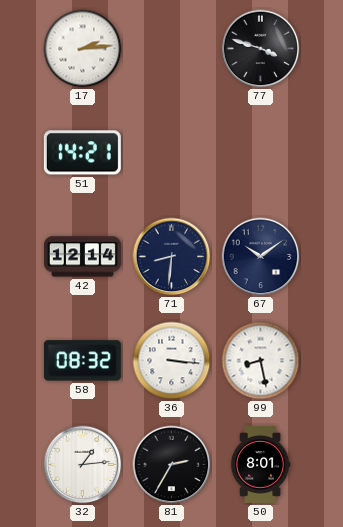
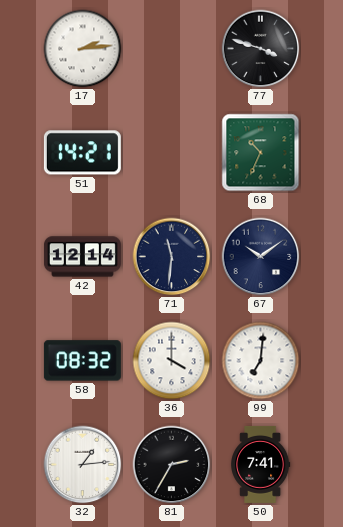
68: none -> 10:34
71: 8:31 -> 11:31
36: 3:16 -> 4:00
99: 8:28 -> 7:01
50: 8:01 -> 7:41
